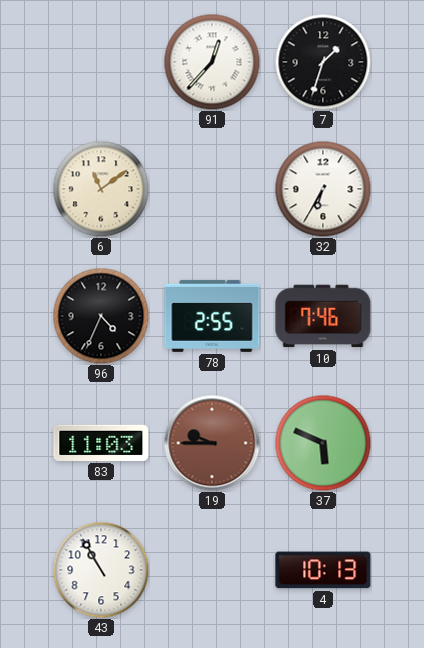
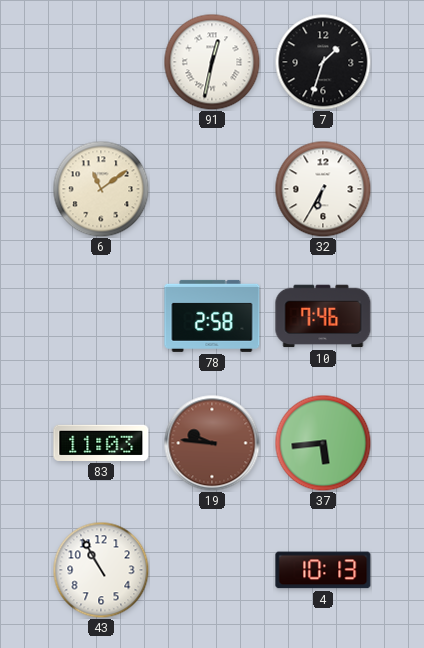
91: 12:37 -> 12:32
96: 4:34 -> none
78: 2:55 -> 2:58
19: 9:45 -> 9:46
37: 5:49 -> 5:44
